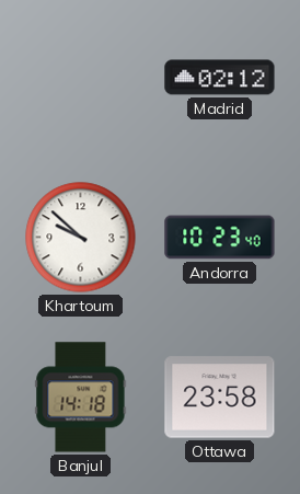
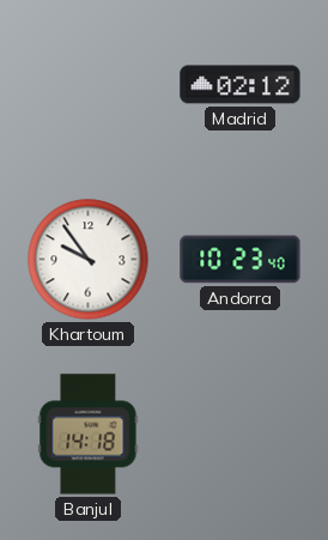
Khartoum: 9:52 -> 9:54
Ottawa: 23:58 -> none
